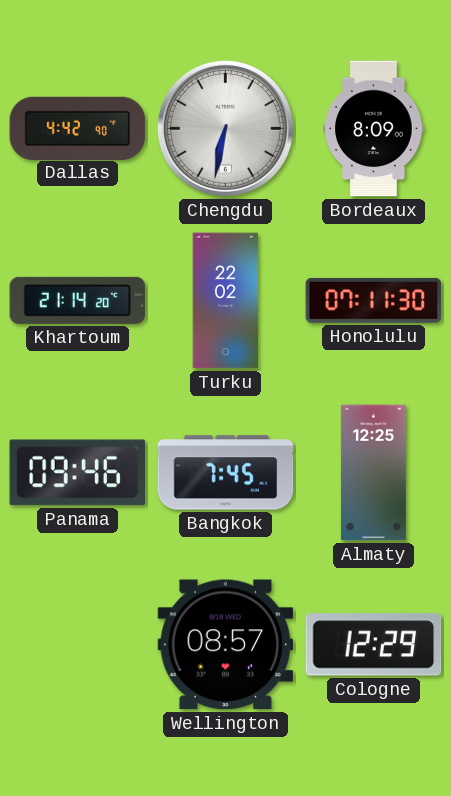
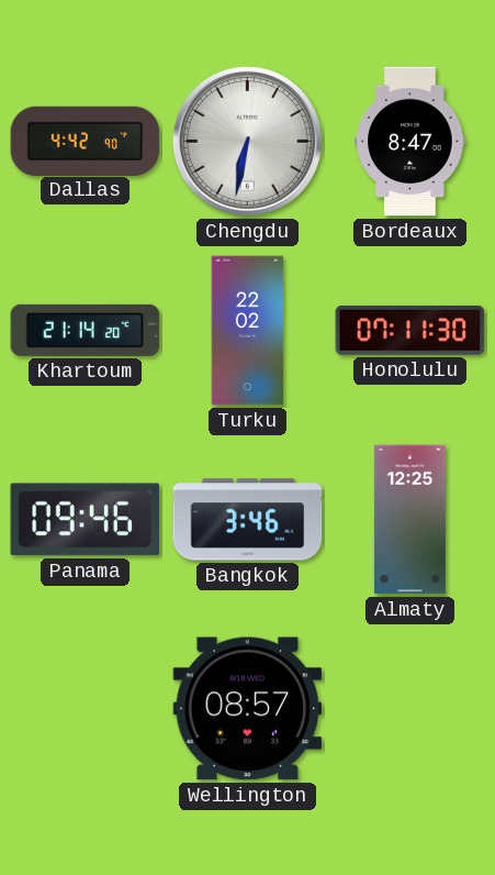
Bordeaux: 8:09 -> 8:47
Bangkok: 7:45 -> 3:46
Cologne: 12:29 -> none
